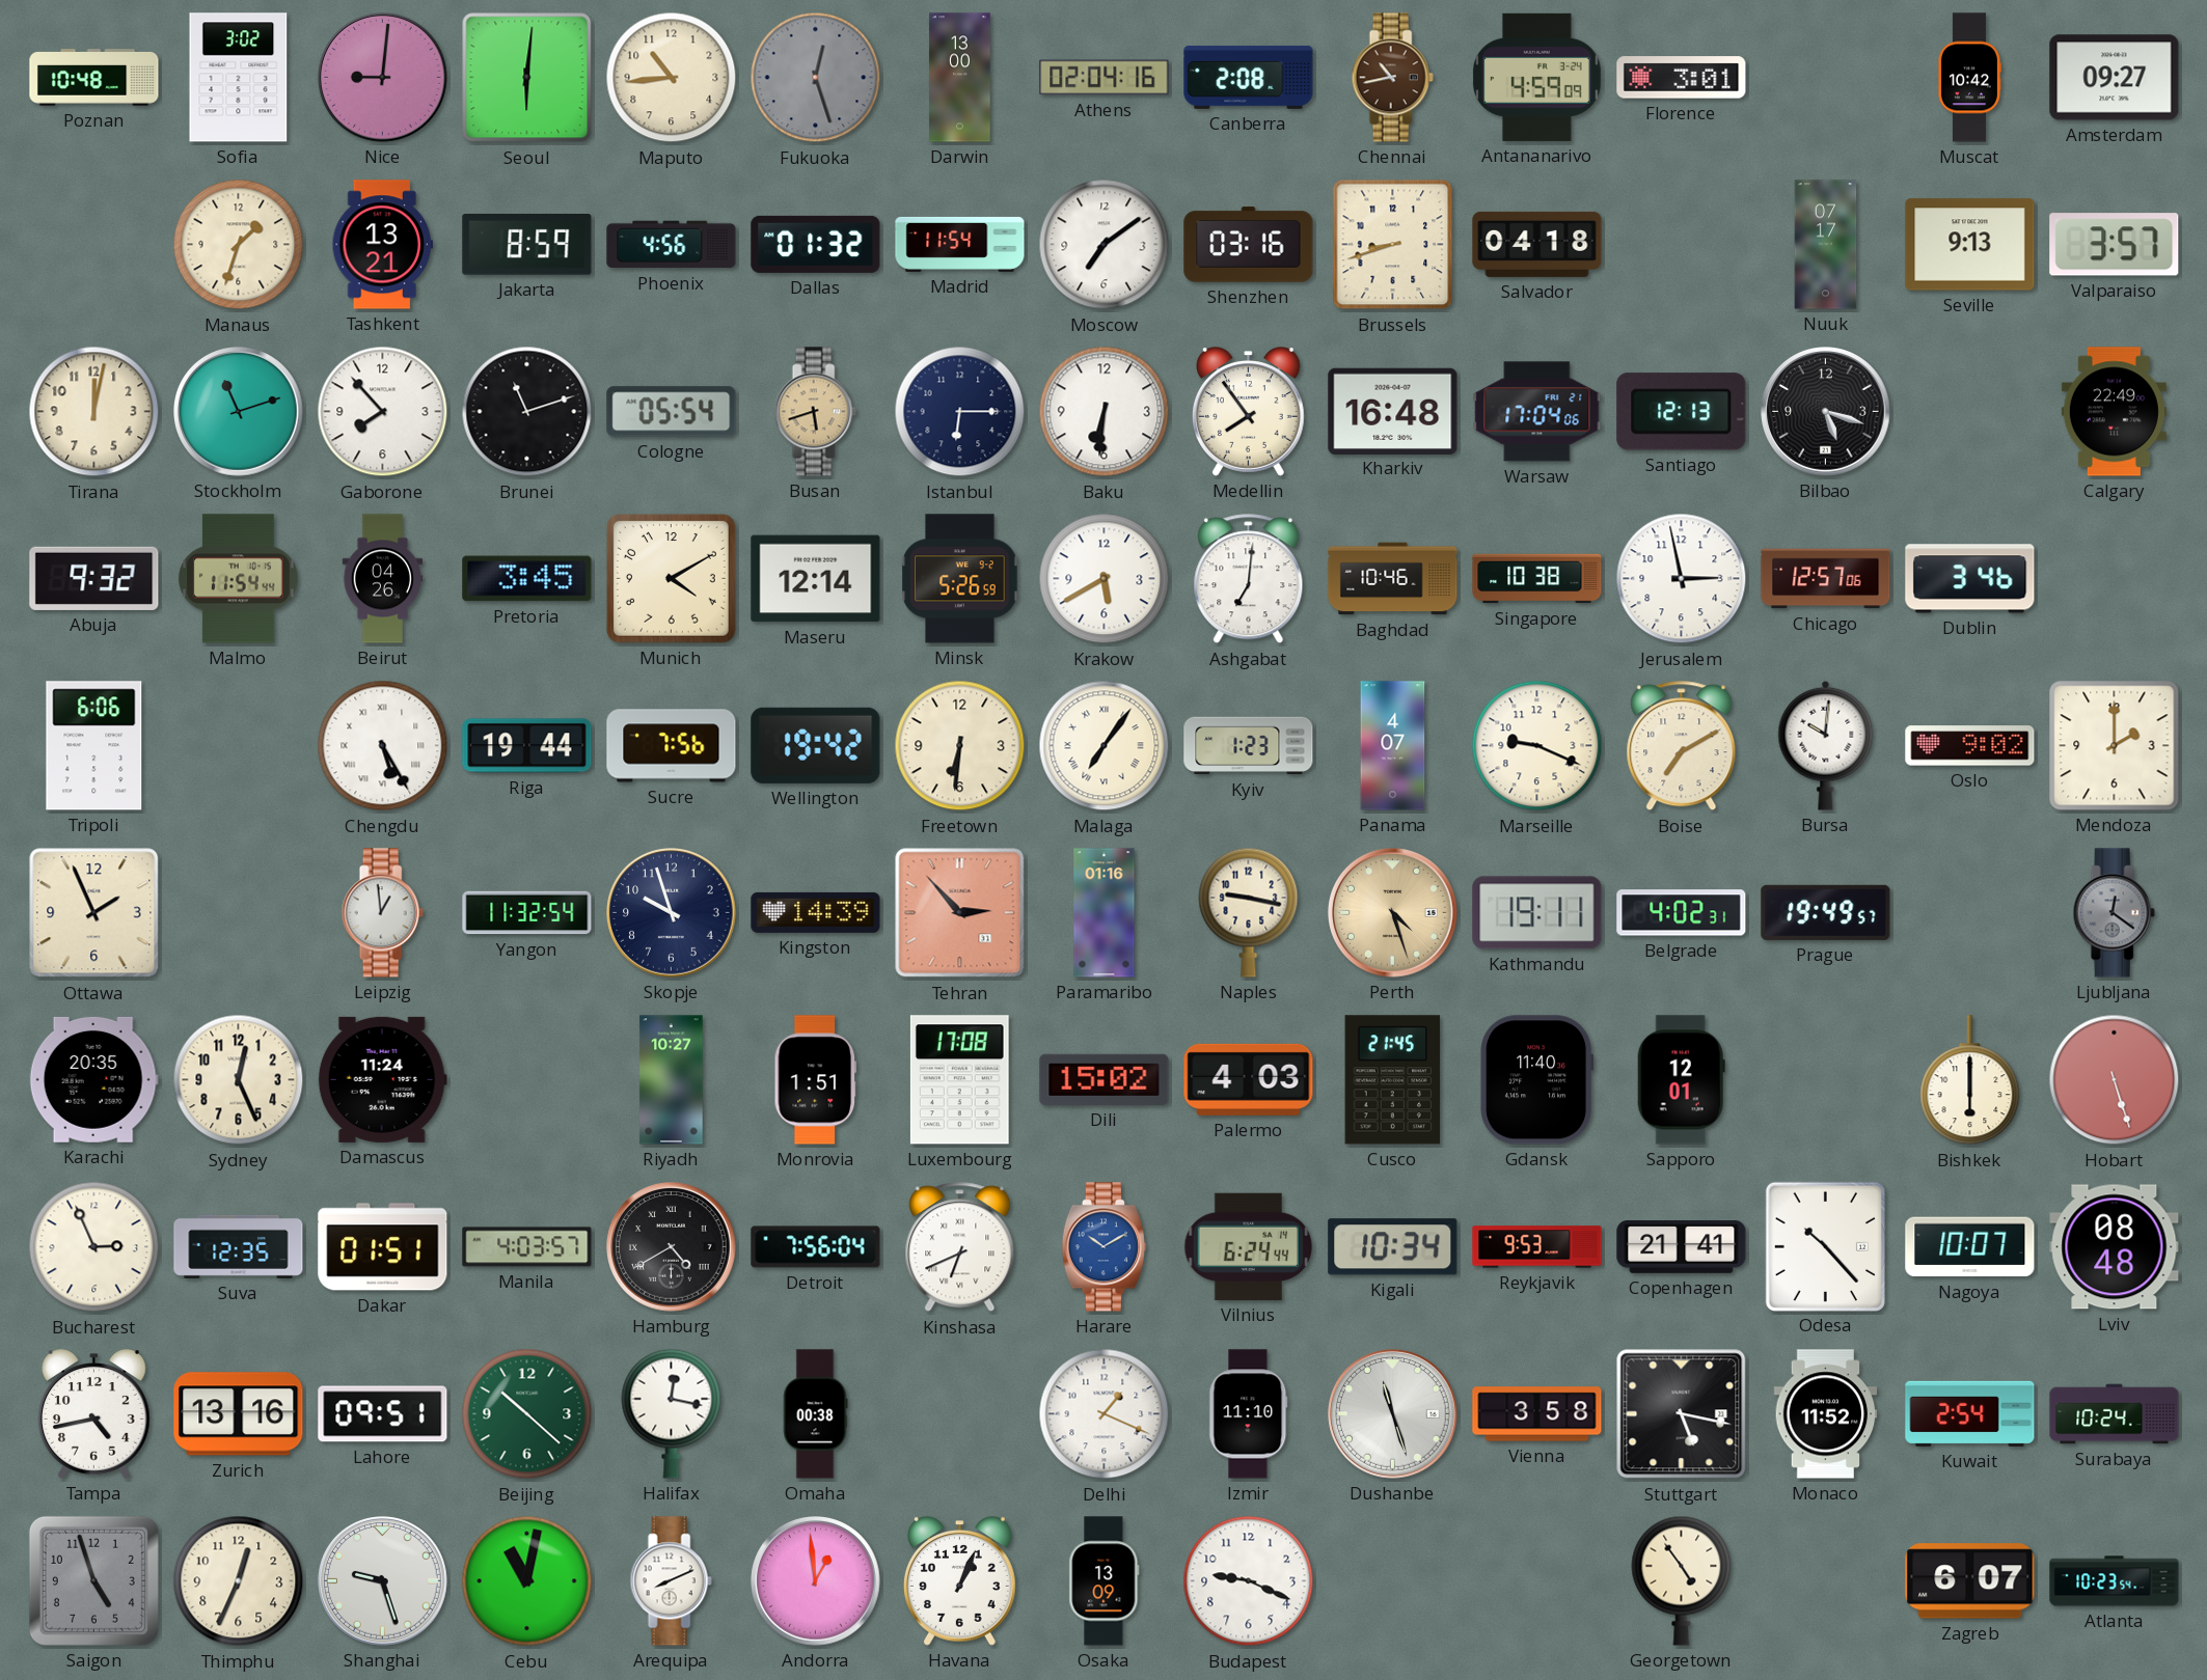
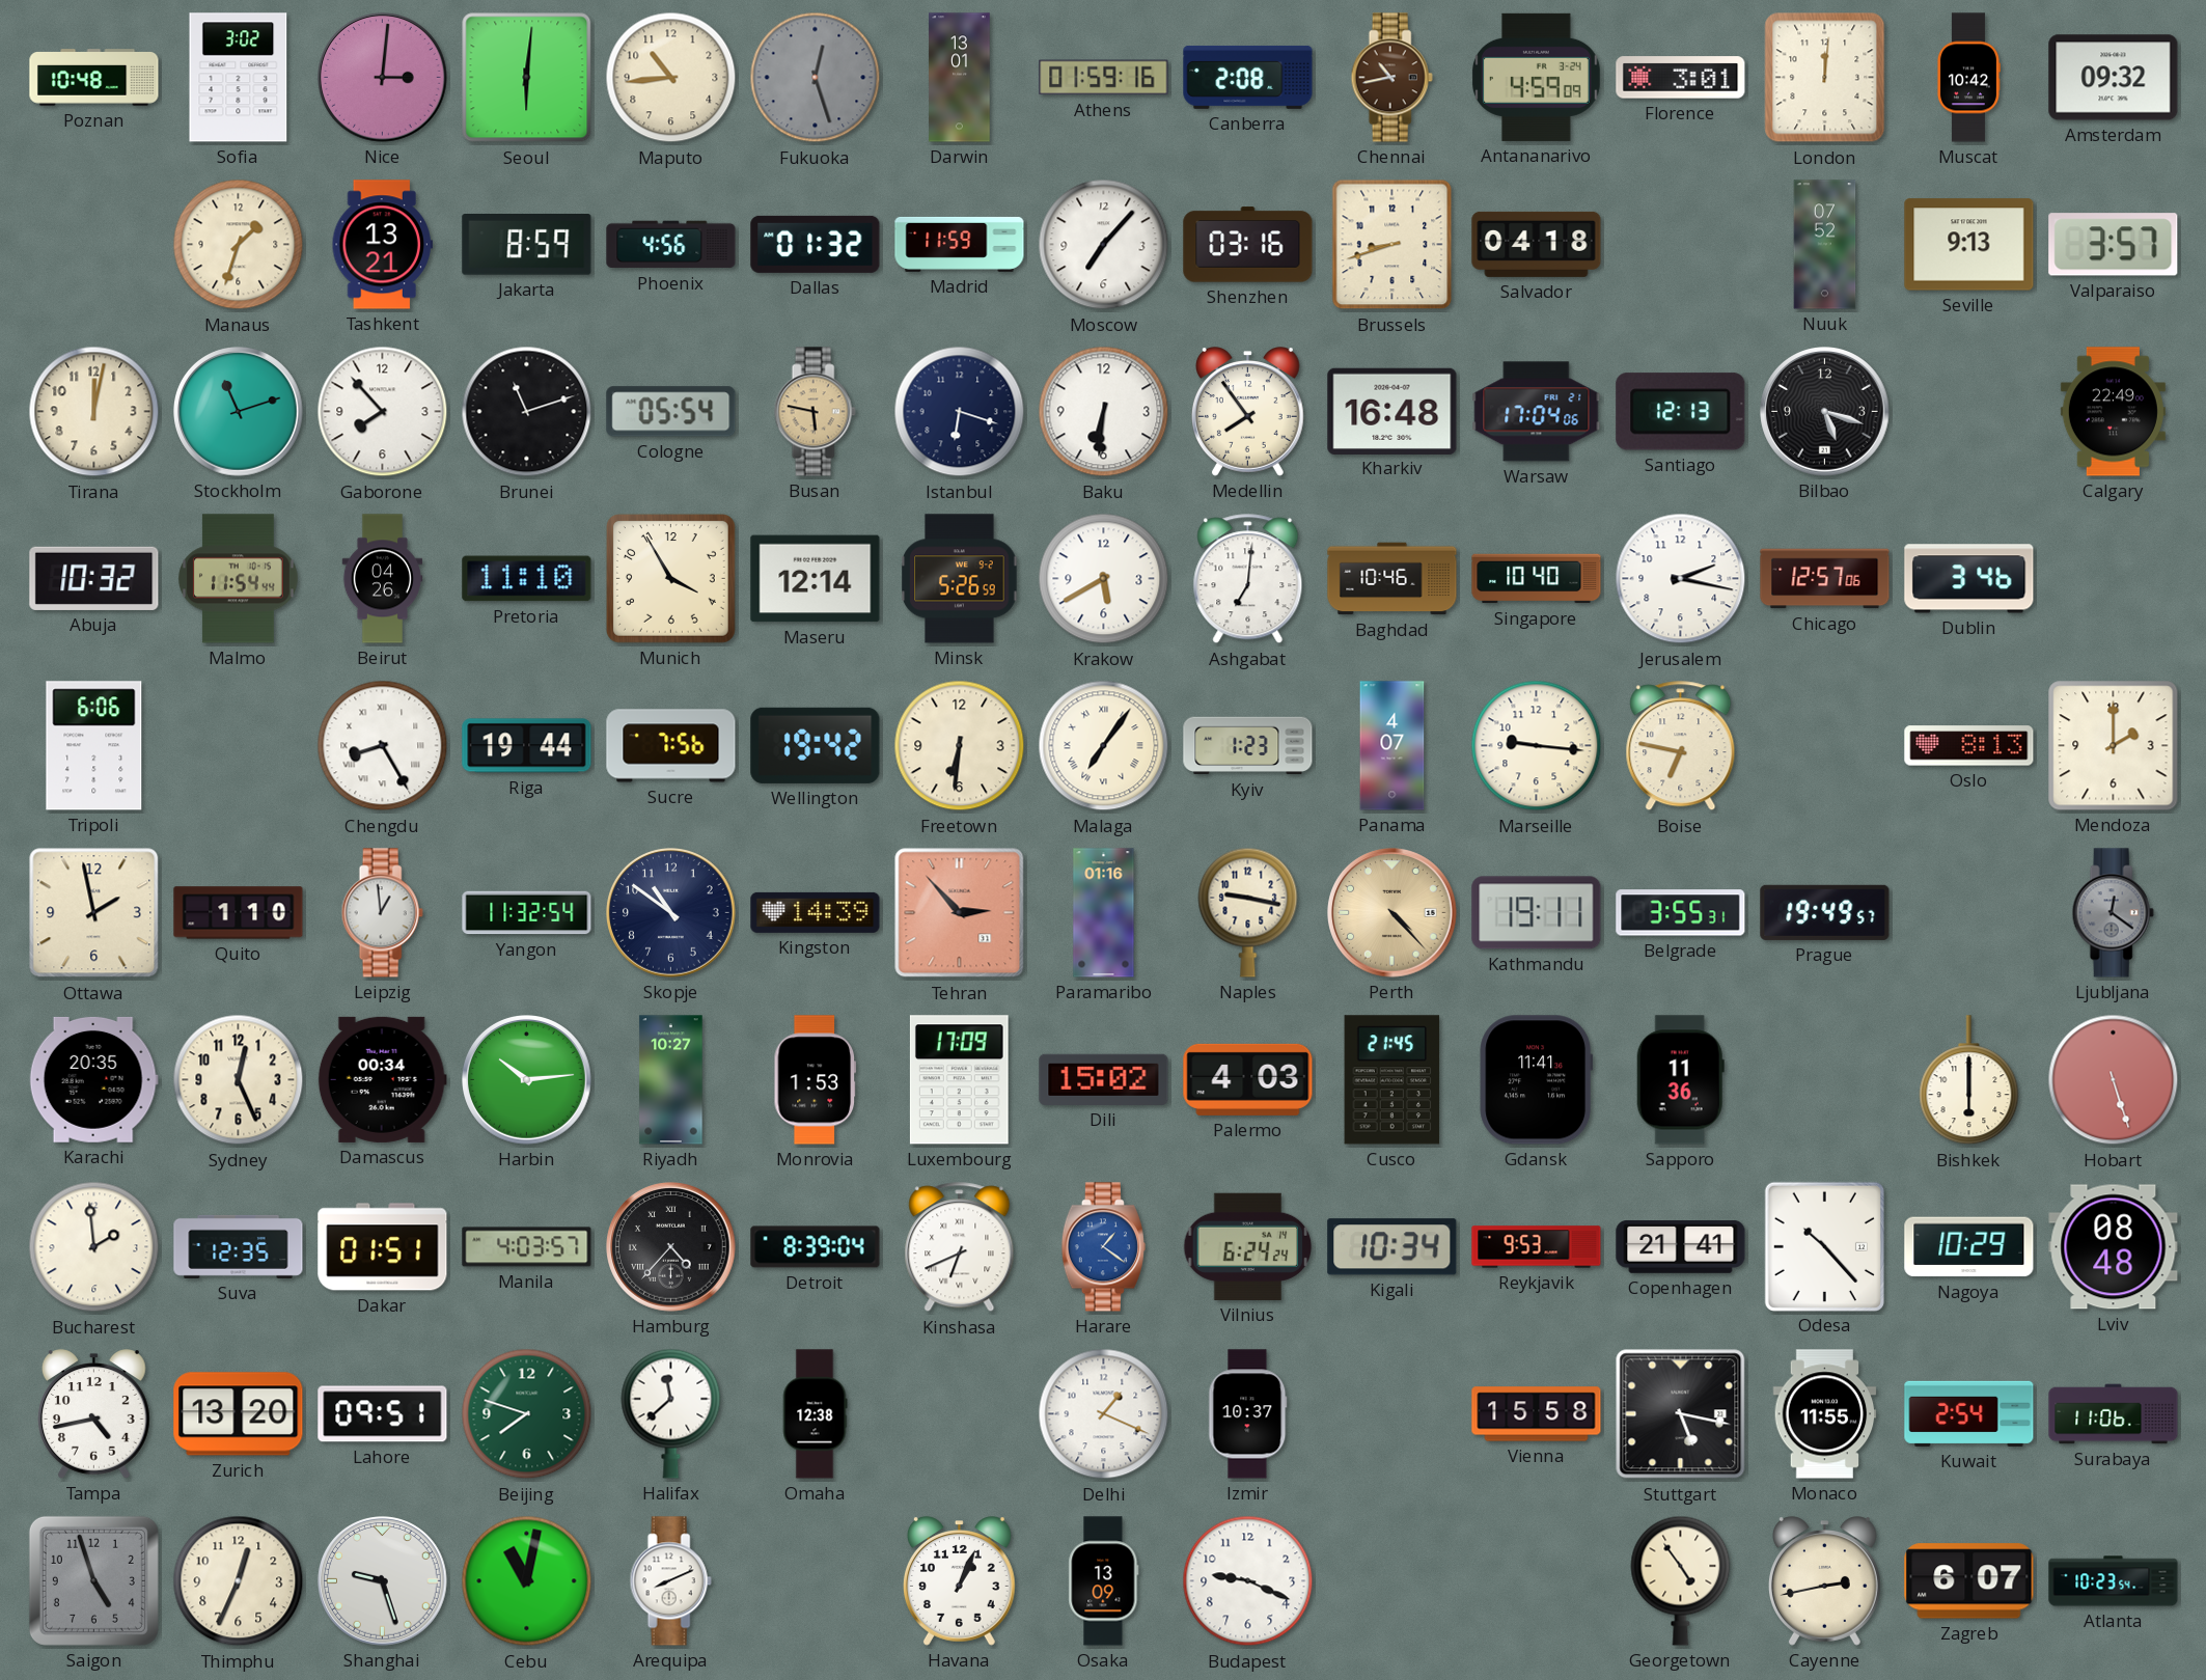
Nice: 9:01 -> 3:01
Darwin: 13:00 -> 13:01
Athens: 02:04 -> 01:59
London: none -> 12:01
Amsterdam: 09:27 -> 09:32
Madrid: 11:54 -> 11:59
Moscow: 7:09 -> 7:07
Nuuk: 07:17 -> 07:52
Busan: 5:42 -> 5:47
Istanbul: 6:15 -> 6:18
Abuja: 9:32 -> 10:32
Pretoria: 3:45 -> 11:10
Munich: 4:10 -> 3:55
Singapore: 10:38 -> 10:40
Jerusalem: 2:58 -> 2:17
Chengdu: 5:25 -> 8:25
Marseille: 9:19 -> 9:16
Boise: 7:10 -> 6:47
Bursa: 10:01 -> none
Oslo: 9:02 -> 8:13
Ottawa: 1:56 -> 1:58
Quito: none -> 1:10
Skopje: 9:57 -> 10:51
Perth: 4:27 -> 4:23
Belgrade: 4:02 -> 3:55
Damascus: 11:24 -> 00:34
Harbin: none -> 10:14
Monrovia: 1:51 -> 1:53
Luxembourg: 17:08 -> 17:09
Gdansk: 11:40 -> 11:41
Sapporo: 12:01 -> 11:36
Bucharest: 2:56 -> 1:59
Hamburg: 4:40 -> 4:37
Detroit: 7:56 -> 8:39
Harare: 10:10 -> 1:21
Vilnius: 6:24:44 -> 6:24:24
Nagoya: 10:07 -> 10:29
Zurich: 13:16 -> 13:20
Beijing: 10:22 -> 7:48
Halifax: 12:17 -> 11:38
Omaha: 00:38 -> 12:38
Izmir: 11:10 -> 10:37
Dushanbe: 11:27 -> none
Vienna: 3:58 -> 15:58
Monaco: 11:52 -> 11:55
Surabaya: 10:24 -> 11:06
Andorra: 12:59 -> none
Cayenne: none -> 2:43
